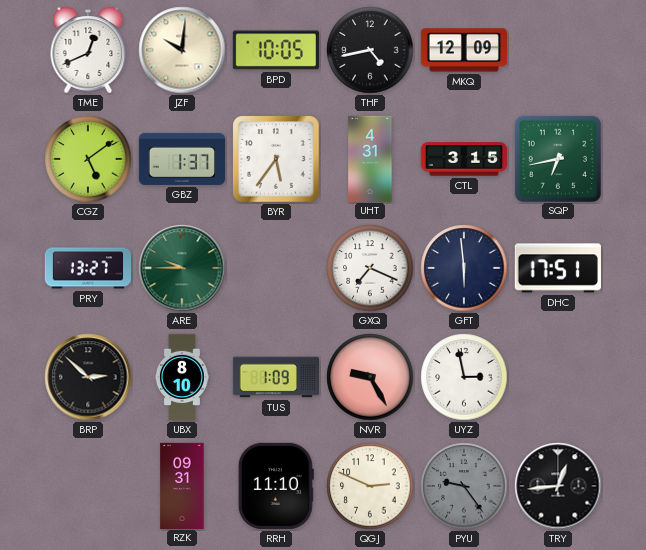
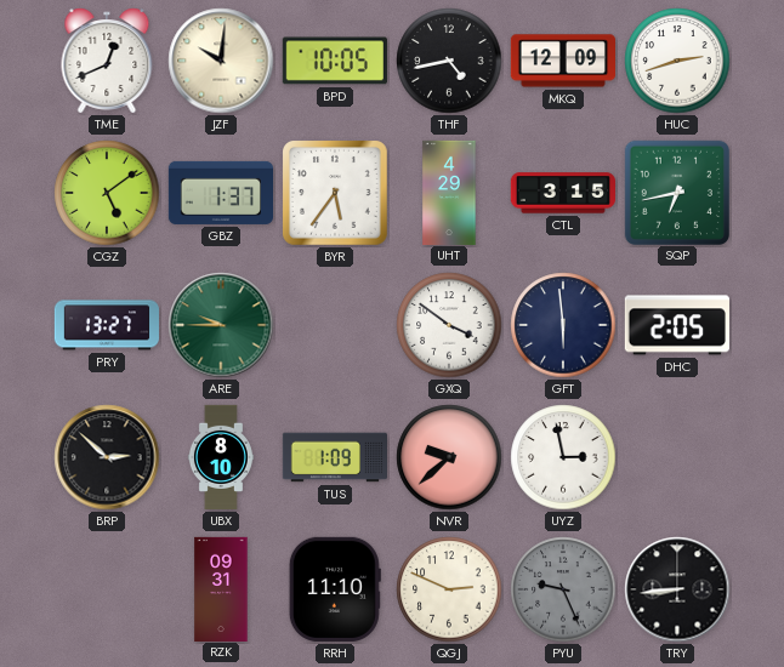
HUC: none -> 2:42
UHT: 4:31 -> 4:29
GXQ: 7:19 -> 3:51
DHC: 17:51 -> 2:05
NVR: 9:25 -> 9:38
PYU: 9:24 -> 9:26
TRY: 12:44 -> 8:44
